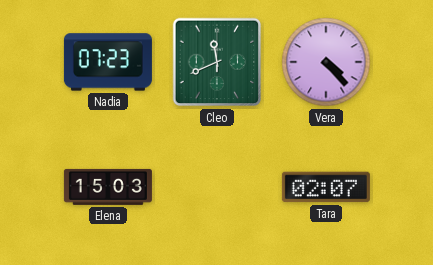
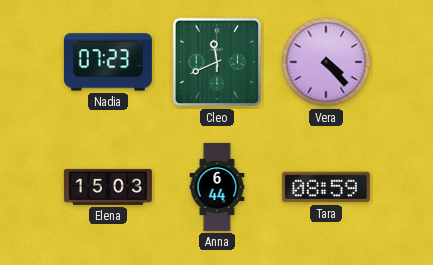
Anna: none -> 6:44
Tara: 02:07 -> 08:59
